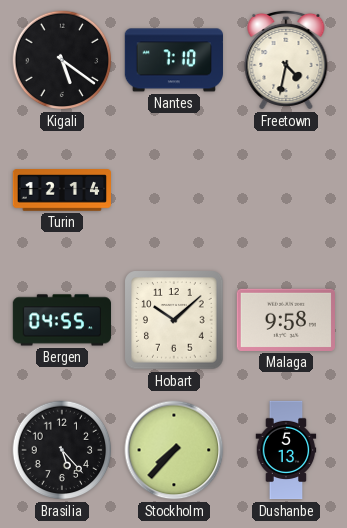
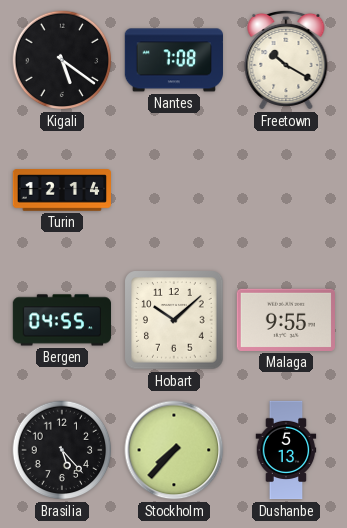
Nantes: 7:10 -> 7:08
Freetown: 4:32 -> 10:20
Malaga: 9:58 -> 9:55
